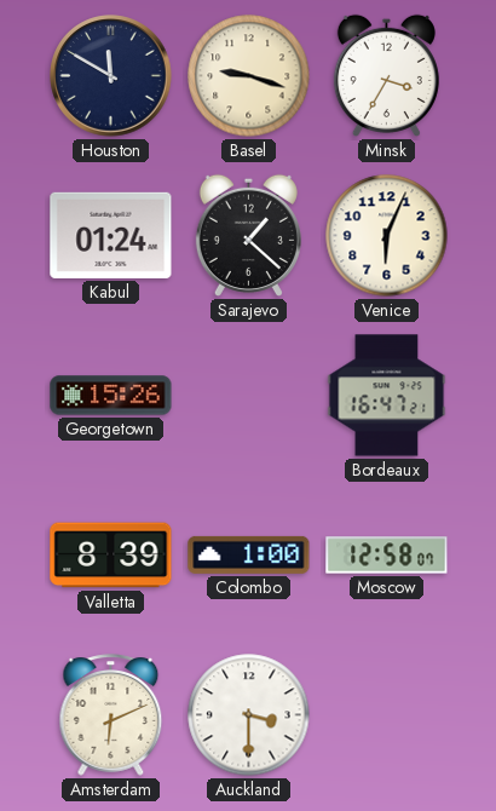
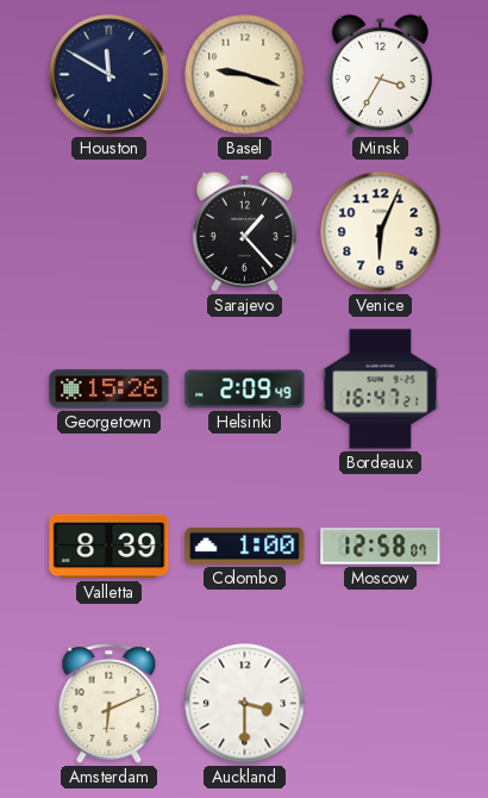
Kabul: 01:24 -> none
Sarajevo: 1:22 -> 1:23
Helsinki: none -> 2:09
